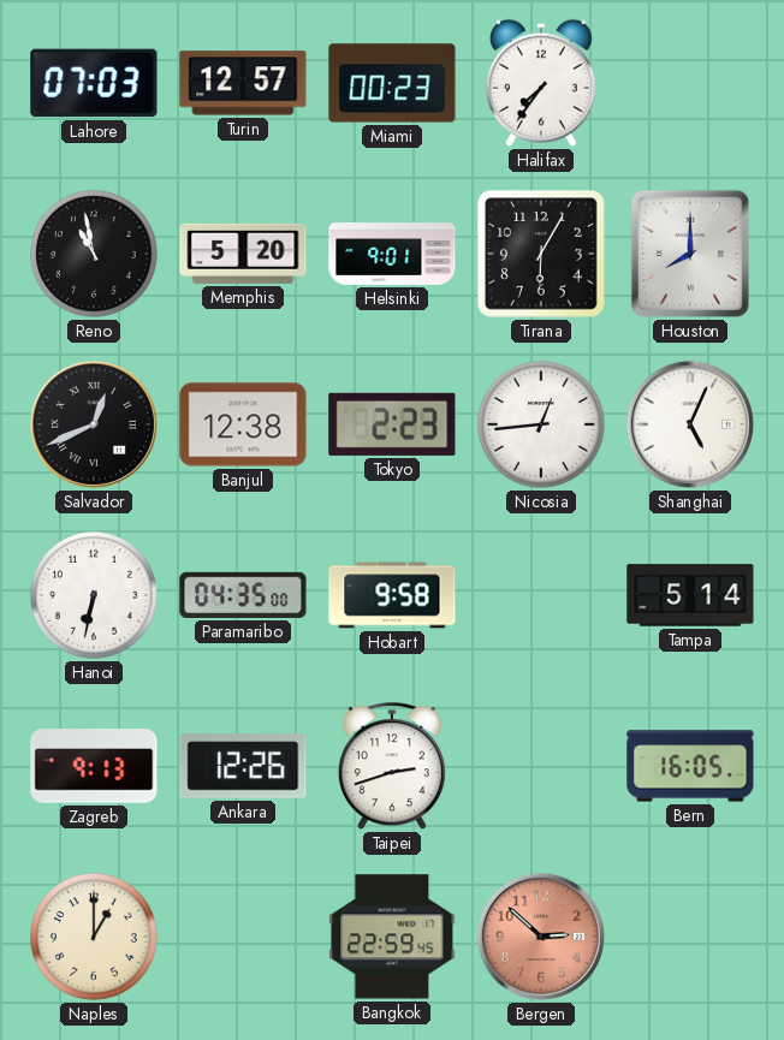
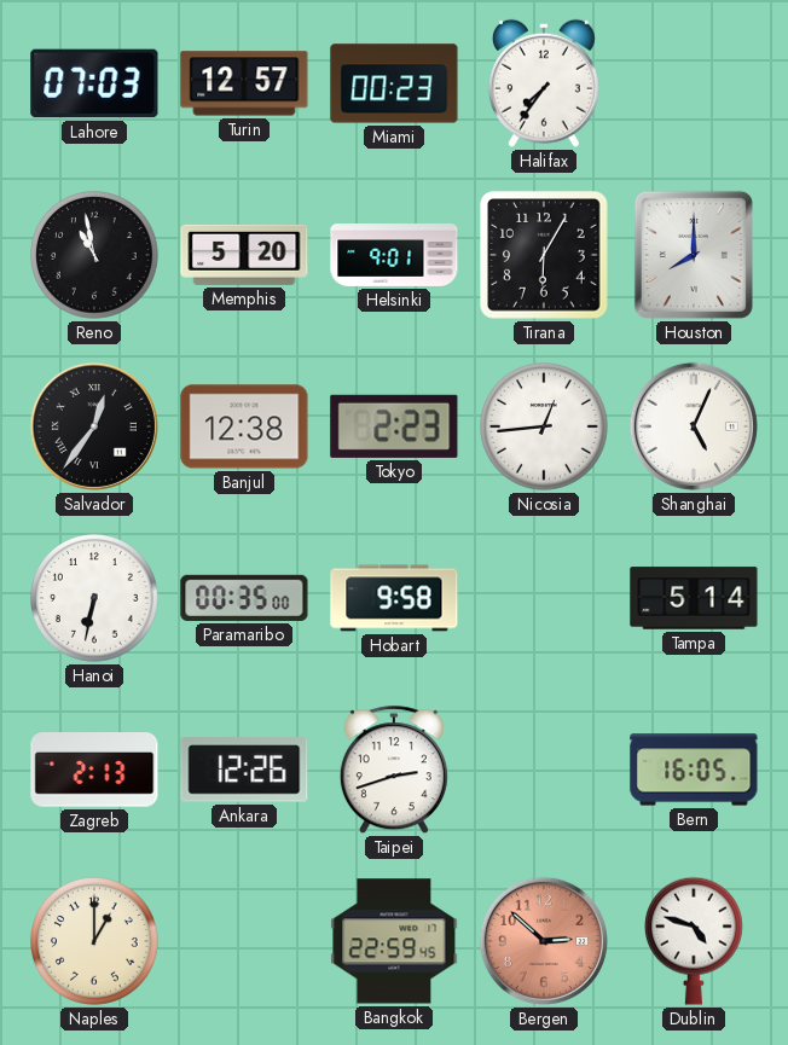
Salvador: 12:41 -> 12:36
Paramaribo: 04:35 -> 00:35
Zagreb: 9:13 -> 2:13
Dublin: none -> 4:48
